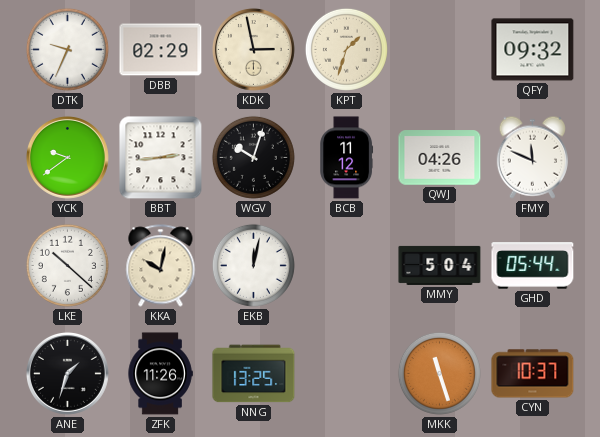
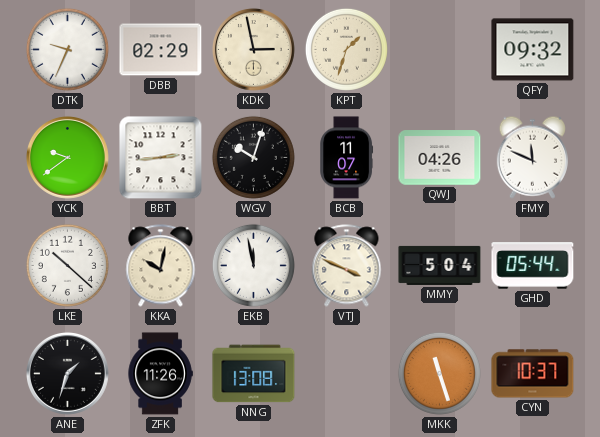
BCB: 11:12 -> 11:07
EKB: 12:02 -> 11:58
VTJ: none -> 3:49
NNG: 13:25 -> 13:08
